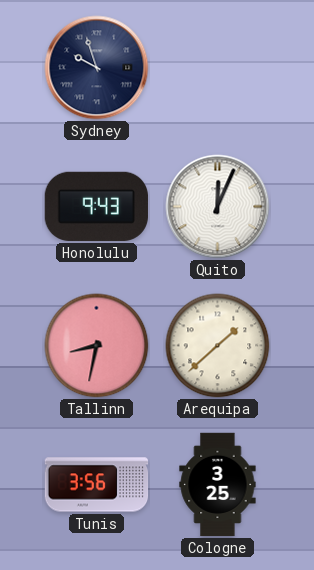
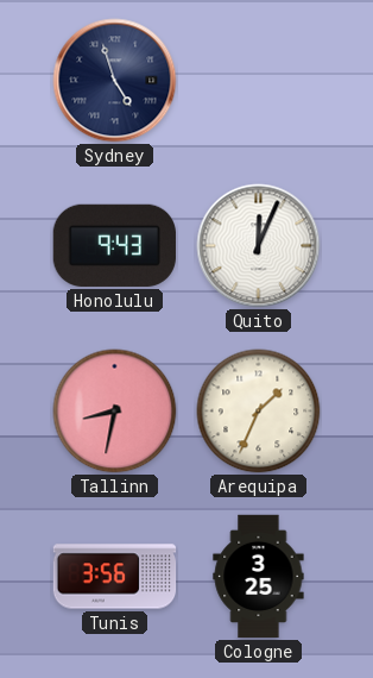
Sydney: 9:57 -> 4:57
Arequipa: 1:38 -> 1:34
